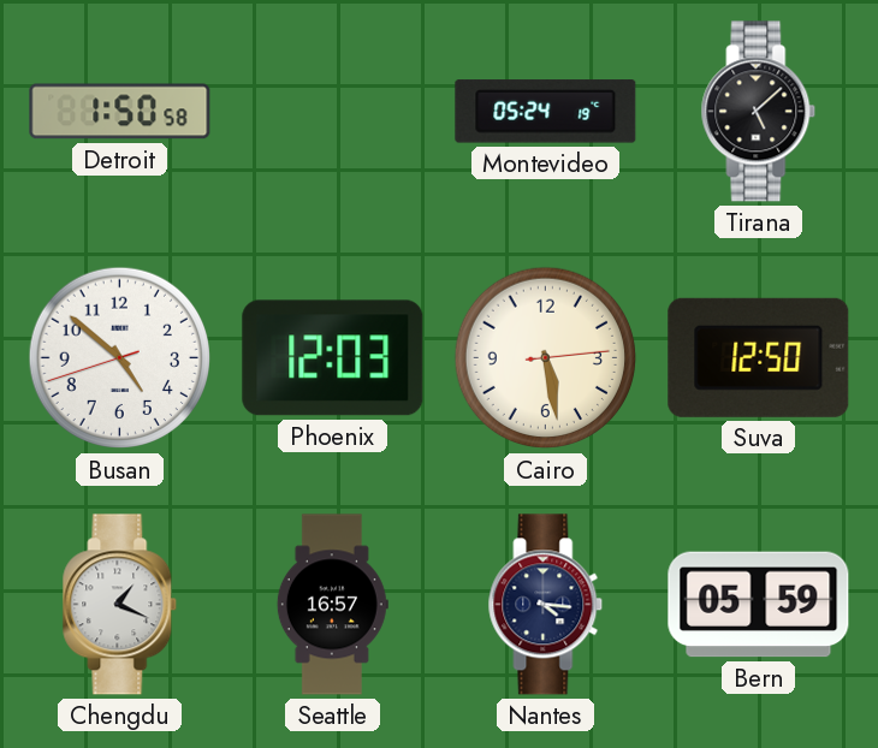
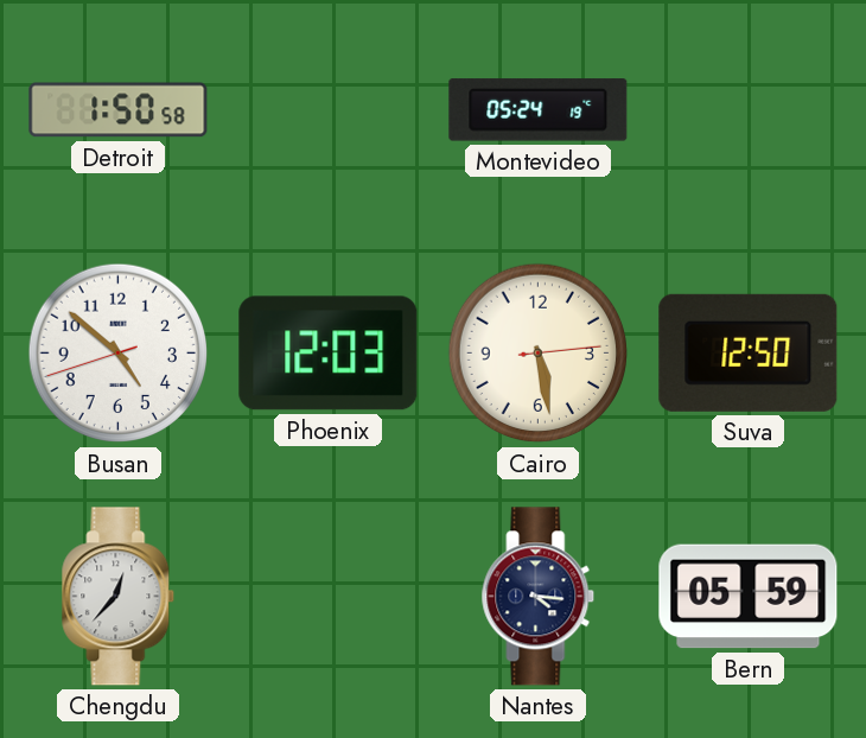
Tirana: 5:08 -> none
Chengdu: 1:19 -> 12:37
Seattle: 16:57 -> none
